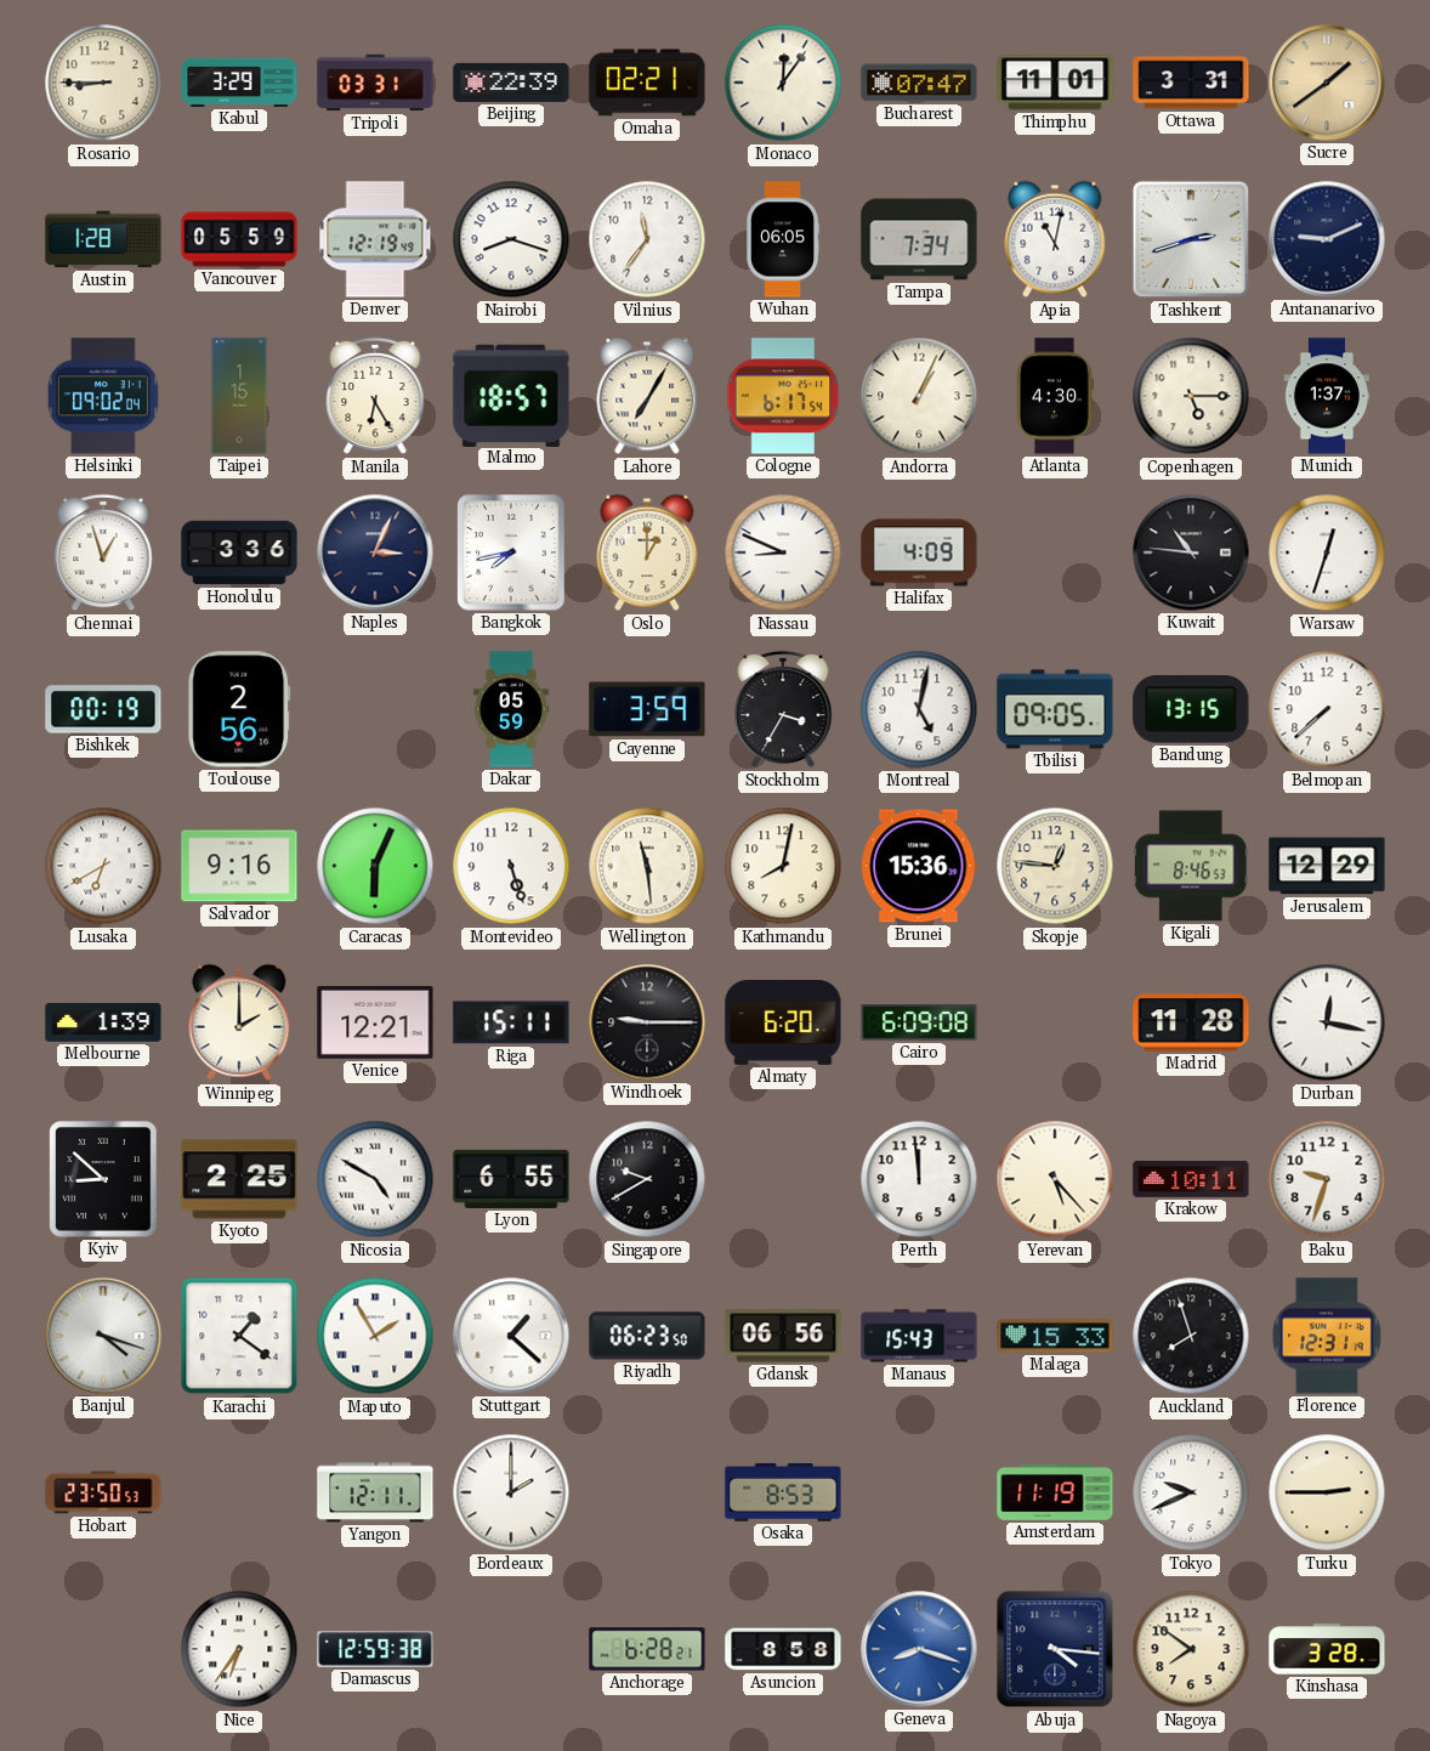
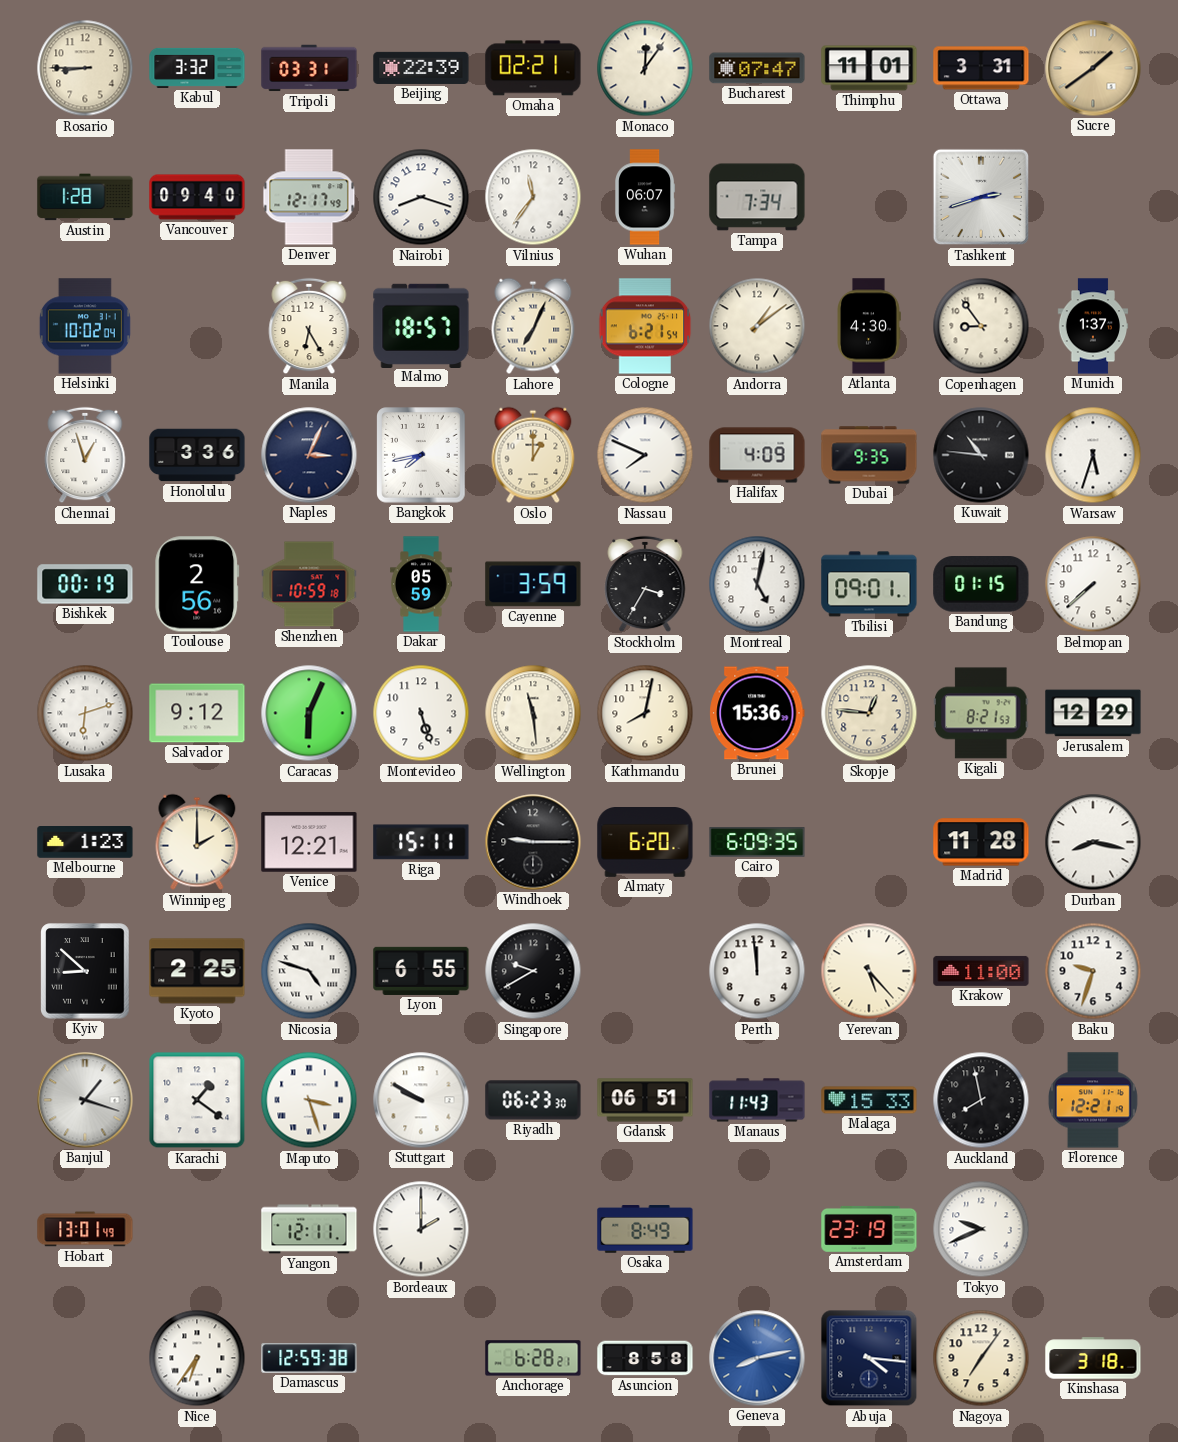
Kabul: 3:29 -> 3:32
Vancouver: 05:59 -> 09:40
Denver: 12:19 -> 12:17
Wuhan: 06:05 -> 06:07
Apia: 11:02 -> none
Antananarivo: 9:11 -> none
Helsinki: 09:02 -> 10:02
Taipei: 1:15 -> none
Lahore: 7:05 -> 7:04
Cologne: 6:17 -> 6:21
Andorra: 1:04 -> 1:09
Copenhagen: 5:15 -> 8:54
Nassau: 8:49 -> 7:49
Dubai: none -> 9:35
Warsaw: 12:33 -> 5:33
Shenzhen: none -> 10:59
Tbilisi: 09:05 -> 09:01
Bandung: 13:15 -> 01:15
Lusaka: 6:40 -> 6:12
Salvador: 9:16 -> 9:12
Kigali: 8:46 -> 8:21
Melbourne: 1:39 -> 1:23
Cairo: 6:09:08 -> 6:09:35
Durban: 12:17 -> 8:17
Nicosia: 4:50 -> 4:48
Krakow: 10:11 -> 11:00
Banjul: 4:18 -> 1:18
Maputo: 1:55 -> 3:27
Stuttgart: 1:22 -> 9:50
Riyadh: 06:23:50 -> 06:23:30
Gdansk: 06:56 -> 06:51
Manaus: 15:43 -> 11:43
Auckland: 7:57 -> 7:58
Florence: 12:31 -> 12:21
Hobart: 23:50 -> 13:01
Osaka: 8:53 -> 8:49
Amsterdam: 11:19 -> 23:19
Turku: 2:45 -> none
Geneva: 8:18 -> 8:13
Nagoya: 7:51 -> 7:06
Kinshasa: 3:28 -> 3:18
